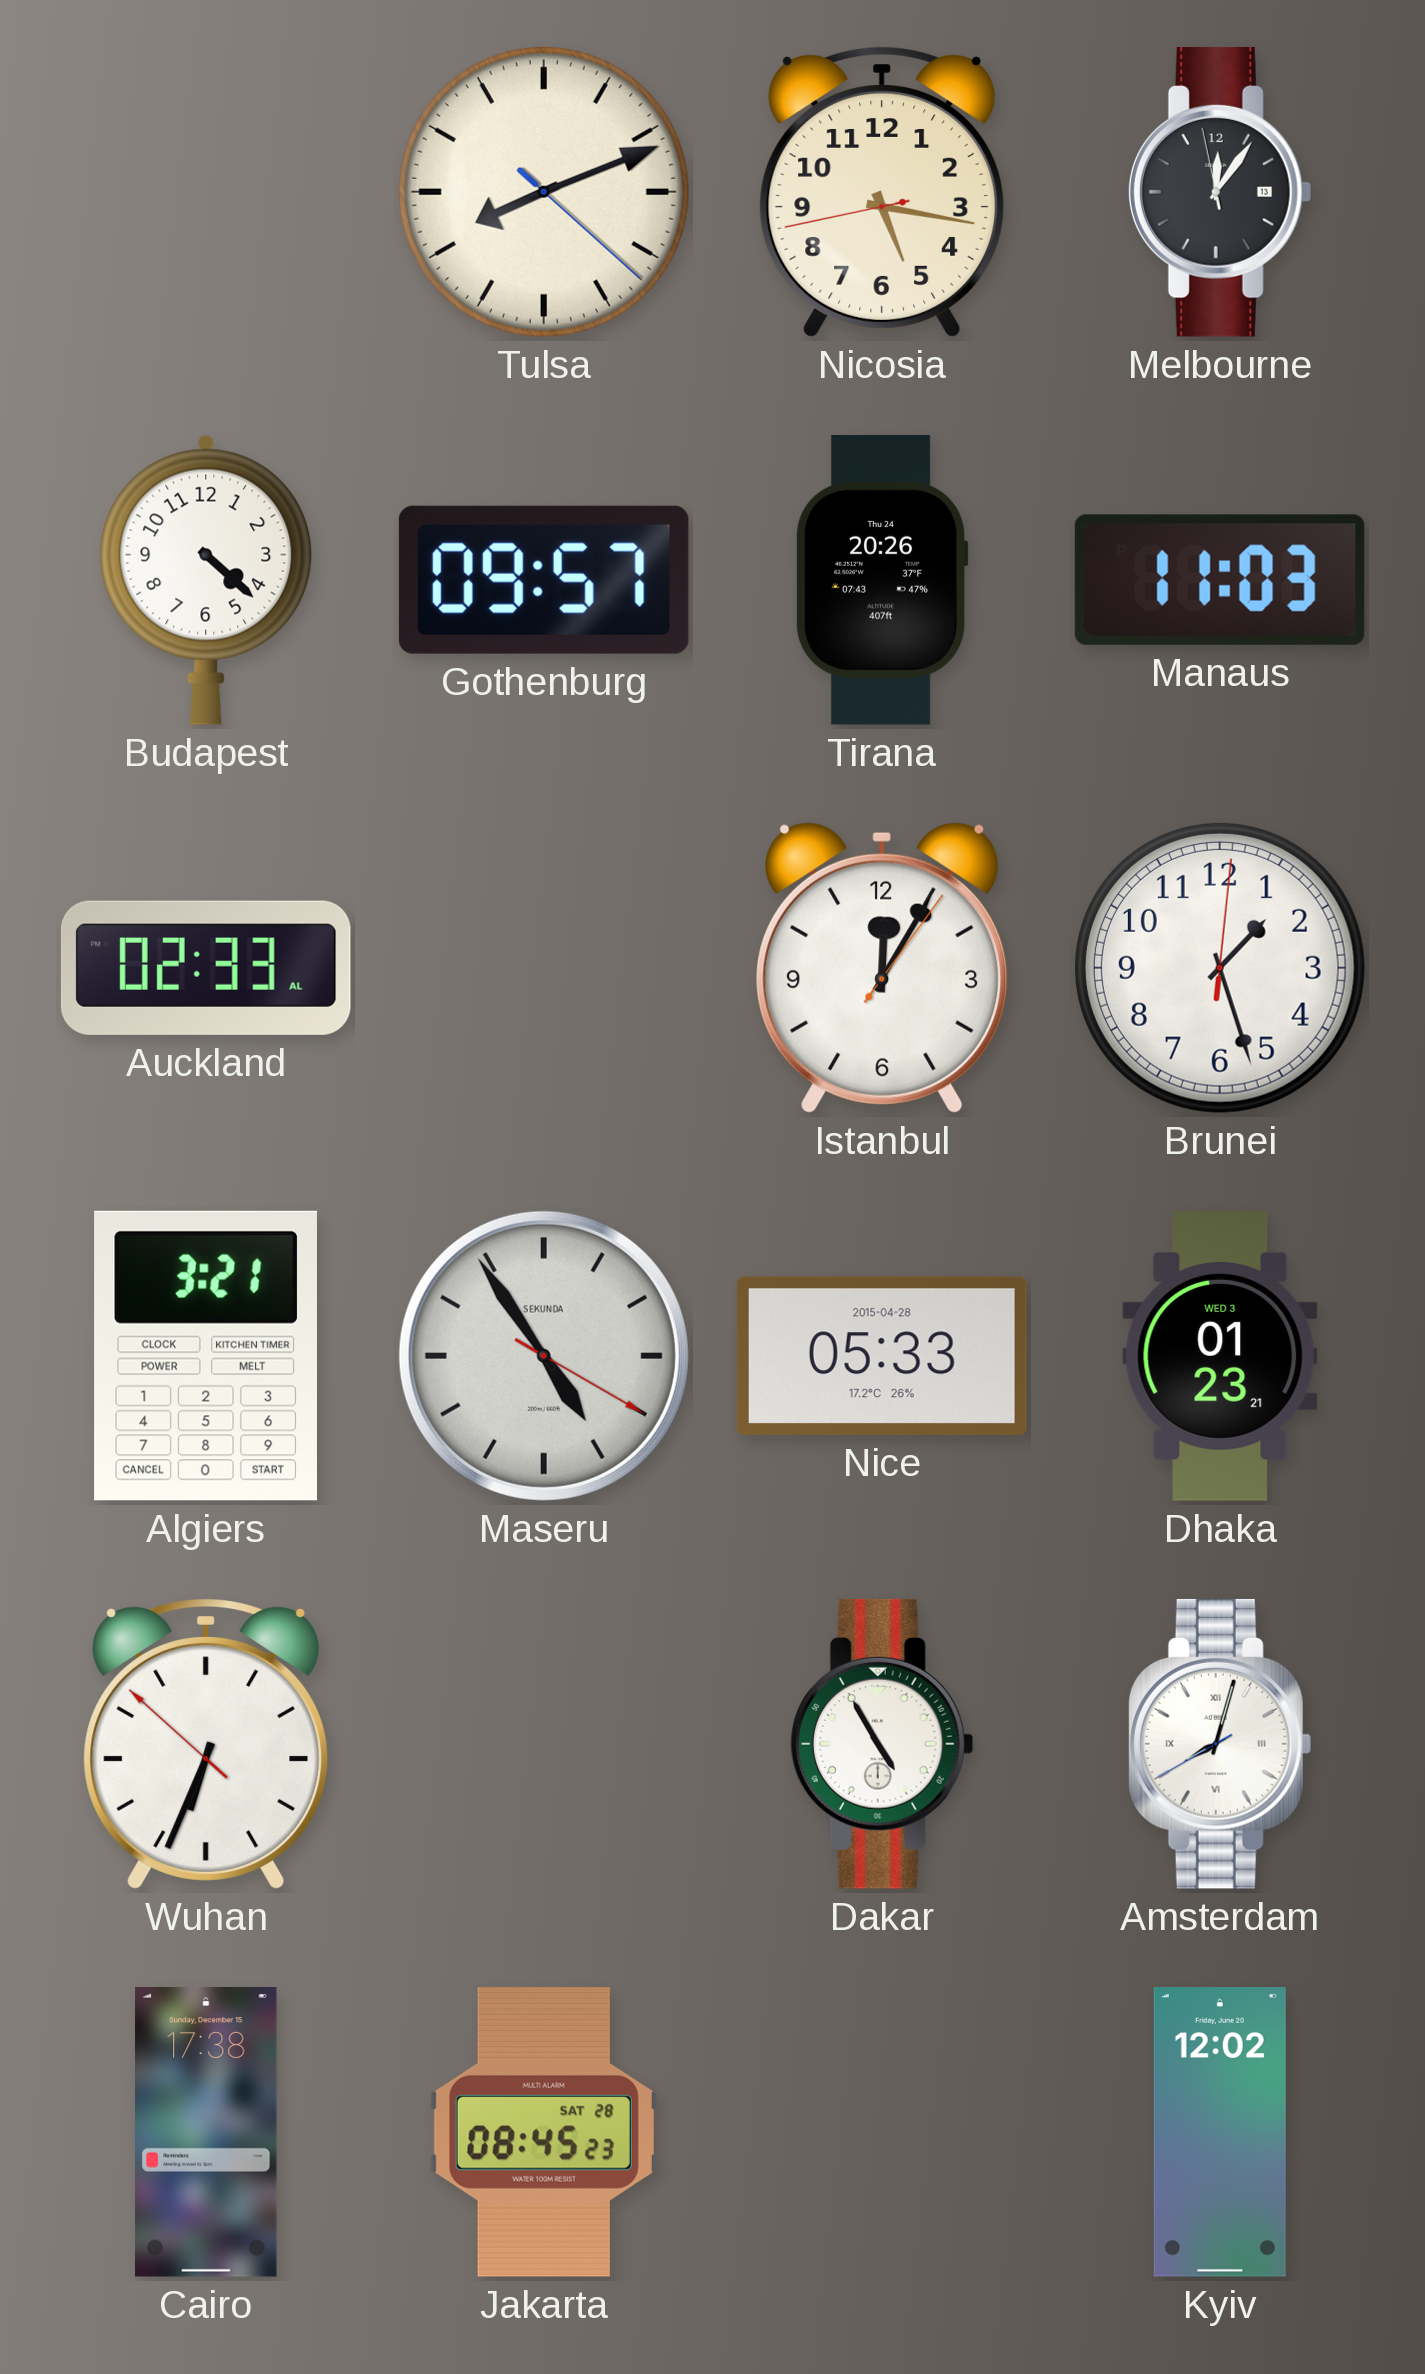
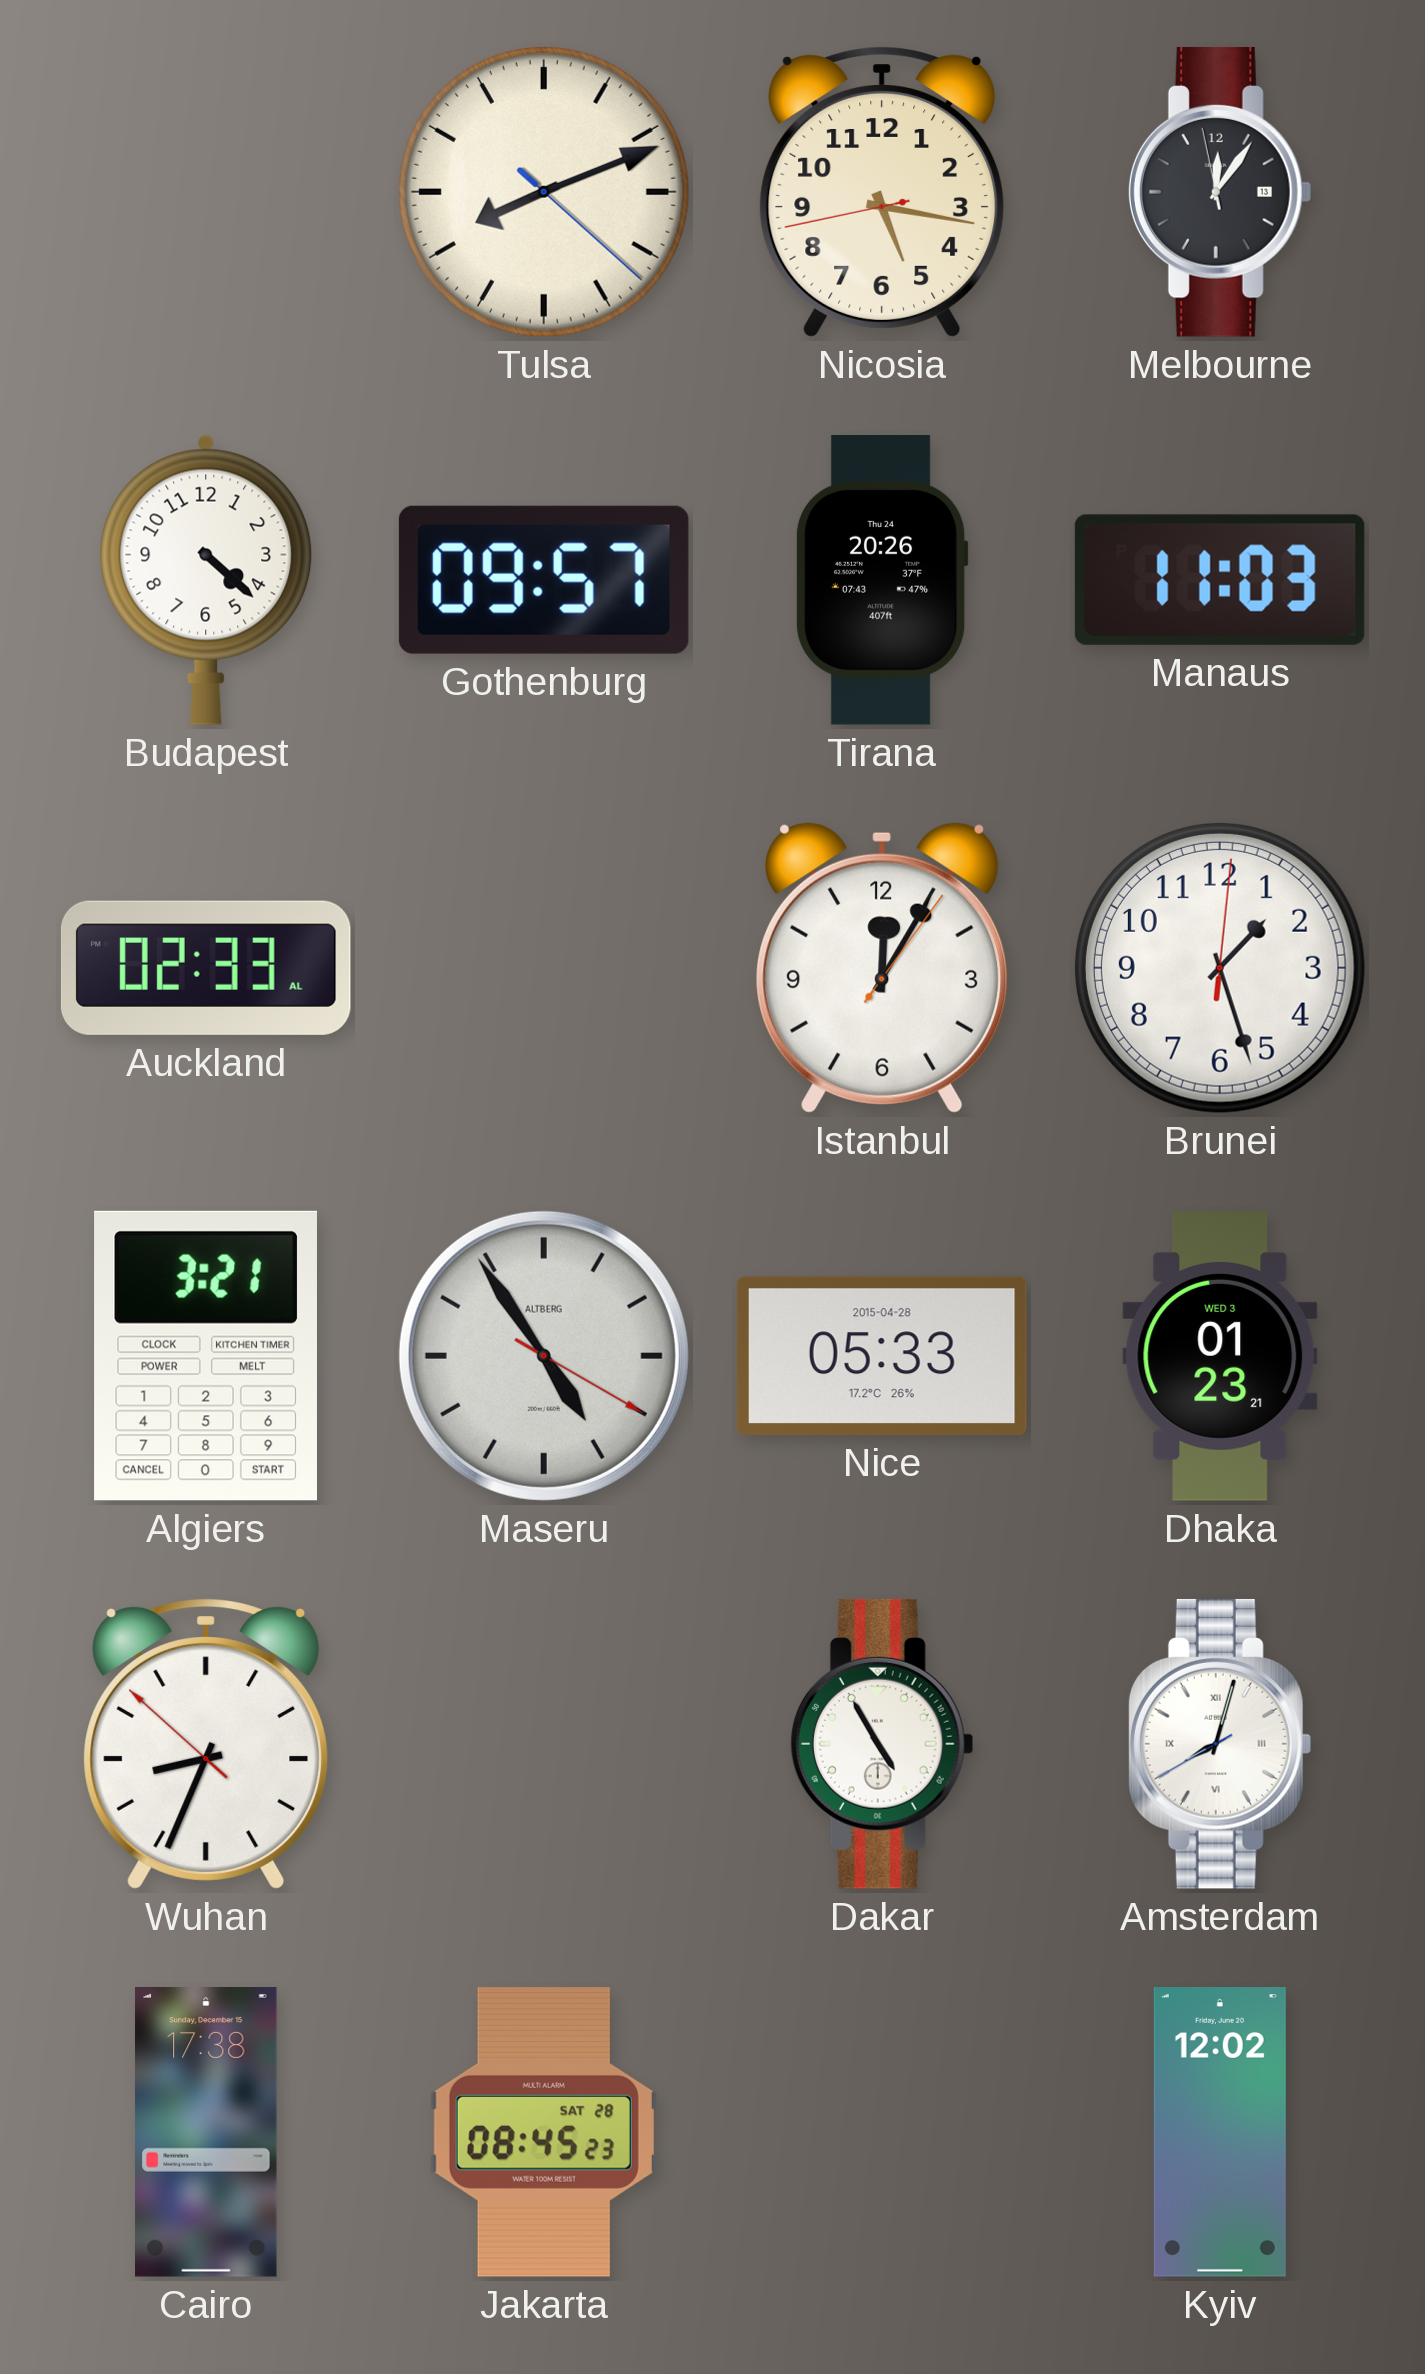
Maseru brand: SEKUNDA -> ALTBERG
Wuhan: 6:33 -> 8:33
